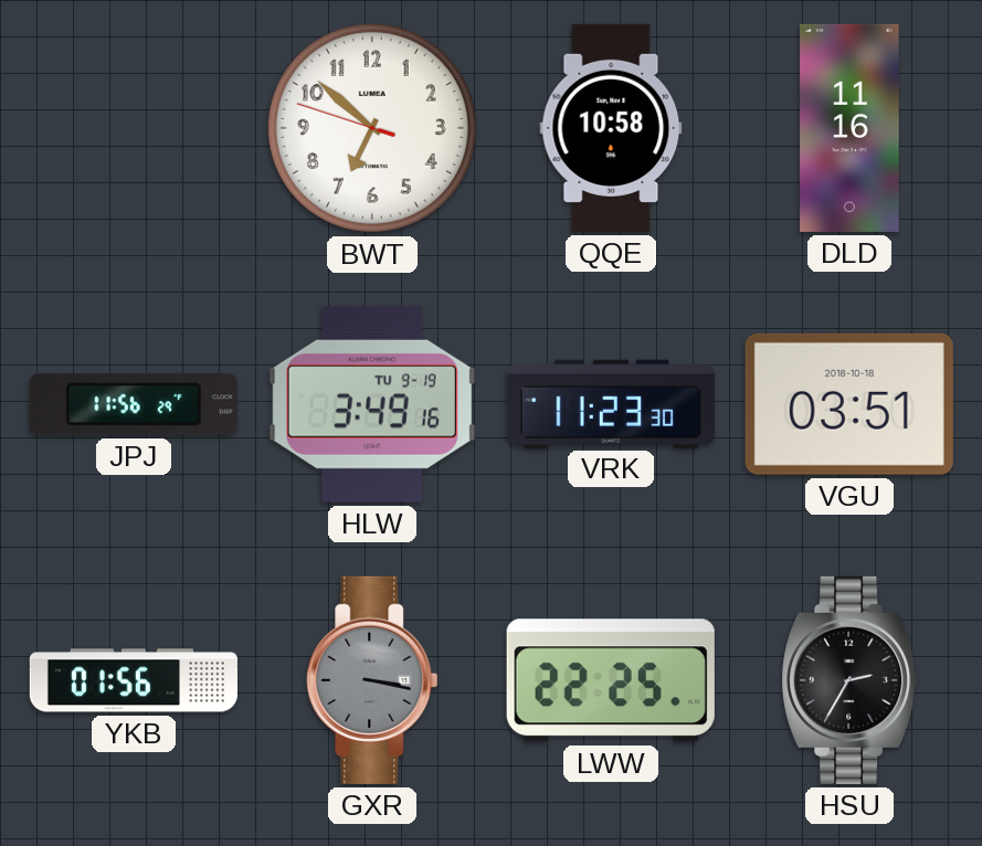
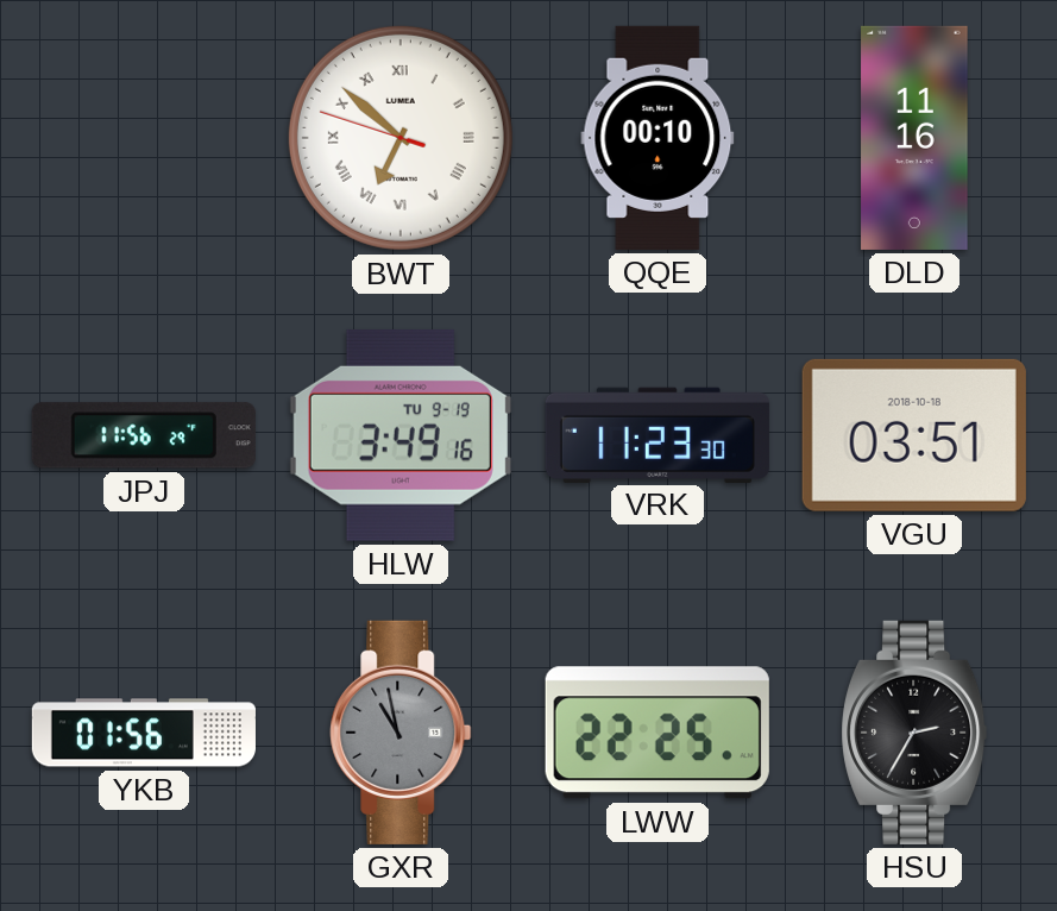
BWT numerals: Arabic -> Roman
QQE: 10:58 -> 00:10
GXR: 3:17 -> 10:58
